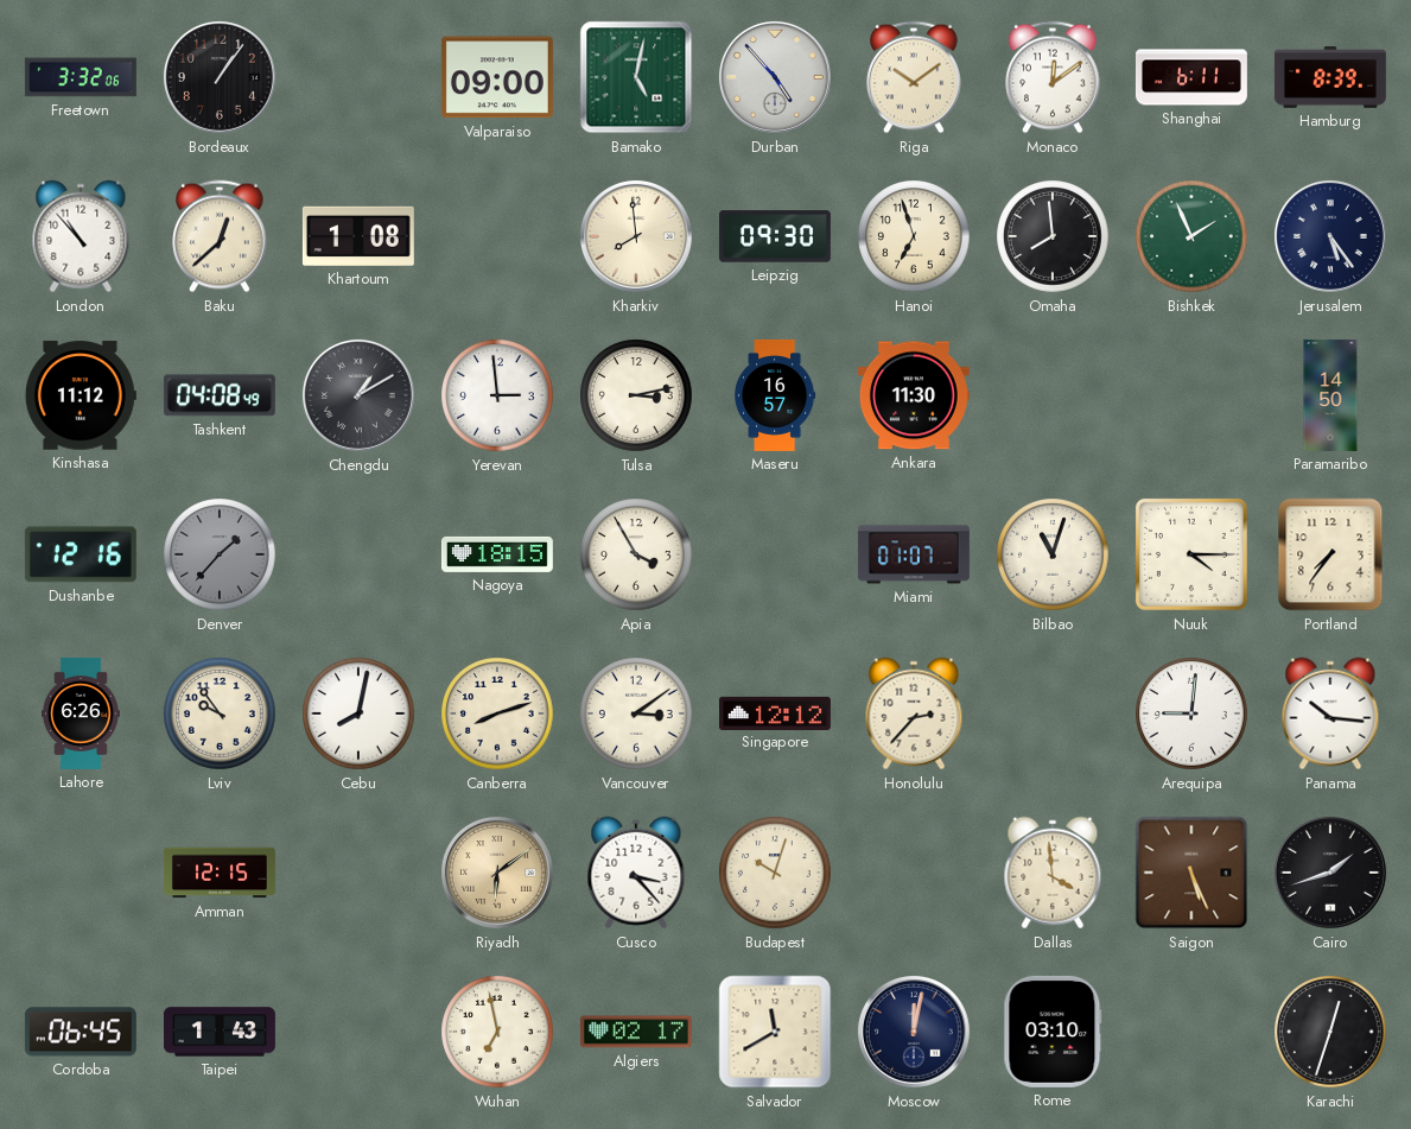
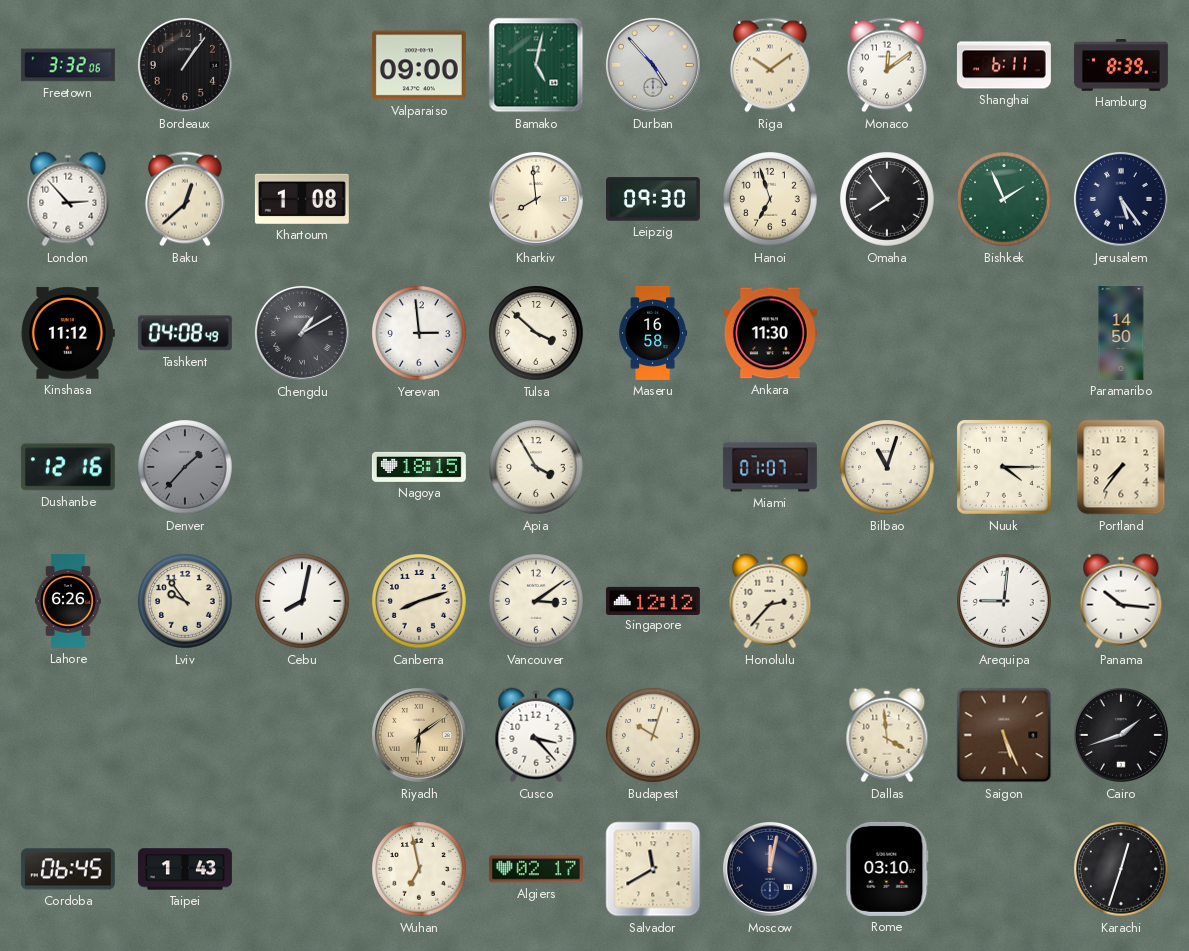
London: 10:53 -> 2:53
Omaha: 7:59 -> 7:54
Tulsa: 3:13 -> 3:52
Maseru: 16:57 -> 16:58
Amman: 12:15 -> none
